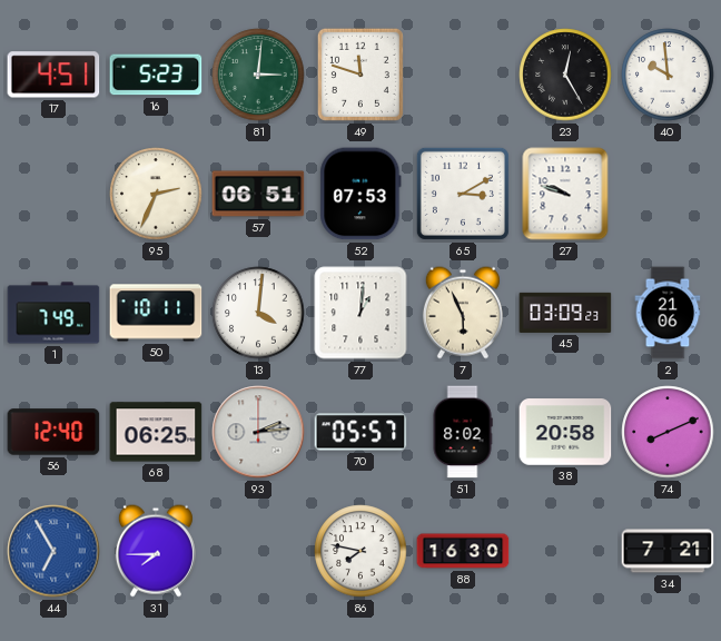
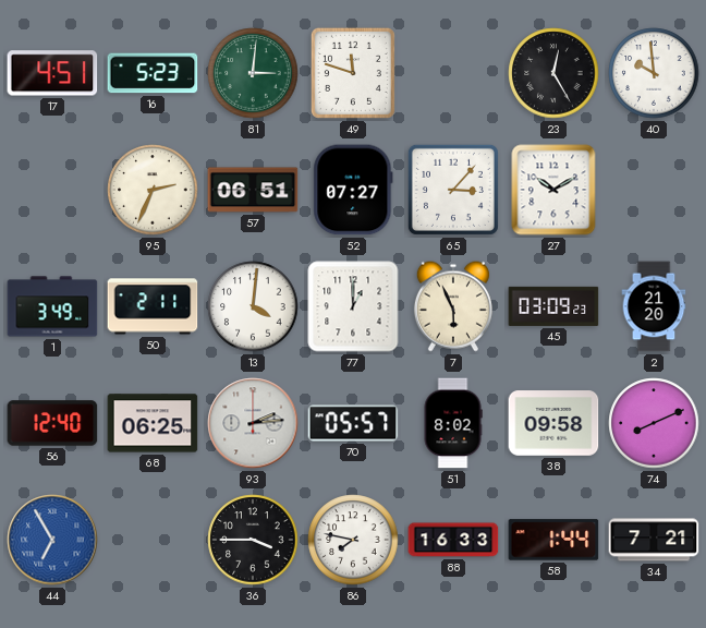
52: 07:53 -> 07:27
65: 3:10 -> 3:07
27: 9:48 -> 10:10
1: 7:49 -> 3:49
50: 10:11 -> 2:11
77: 1:01 -> 1:00
2: 21:06 -> 21:20
38: 20:58 -> 09:58
31: 7:45 -> none
36: none -> 3:45
88: 16:30 -> 16:33
58: none -> 1:44
